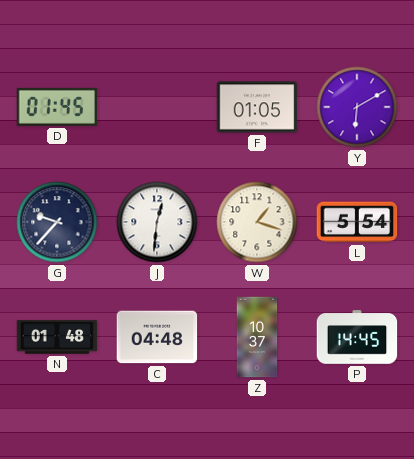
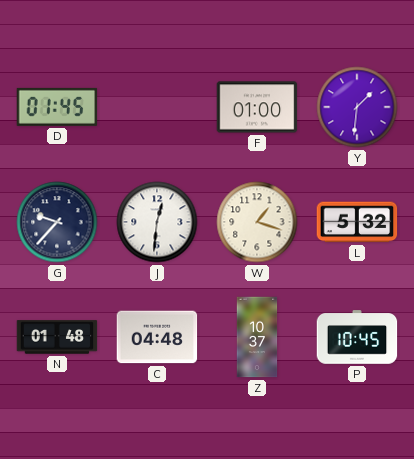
F: 01:05 -> 01:00
Y: 6:10 -> 1:31
L: 5:54 -> 5:32
P: 14:45 -> 10:45
